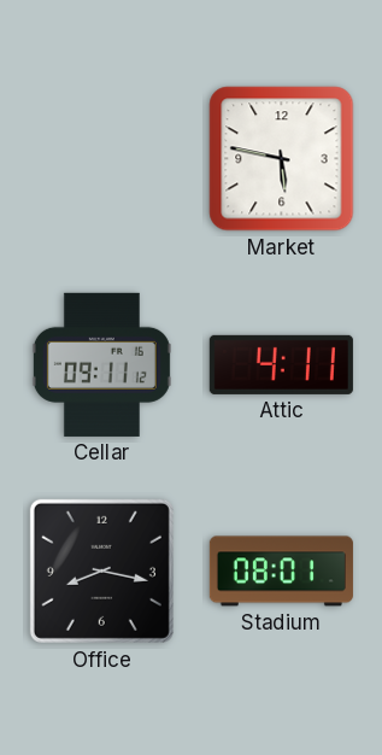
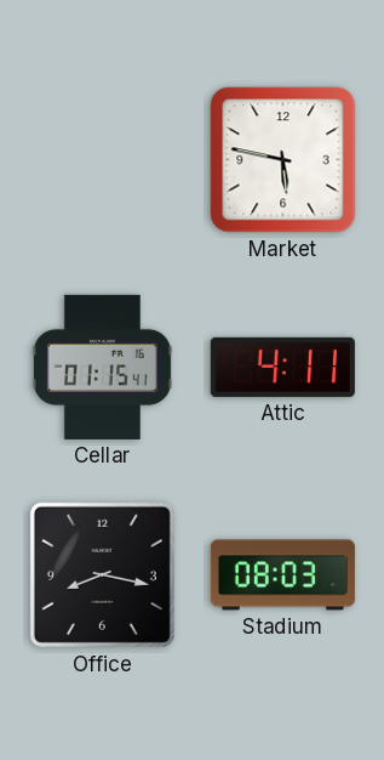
Cellar: 09:11 -> 01:15
Stadium: 08:01 -> 08:03
